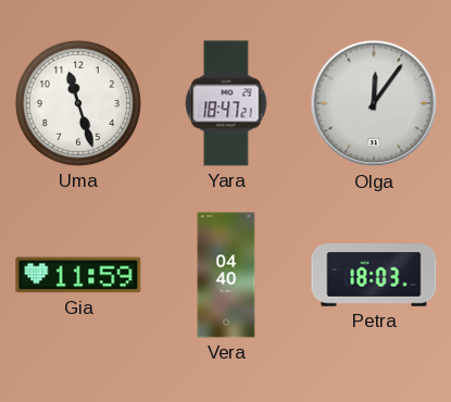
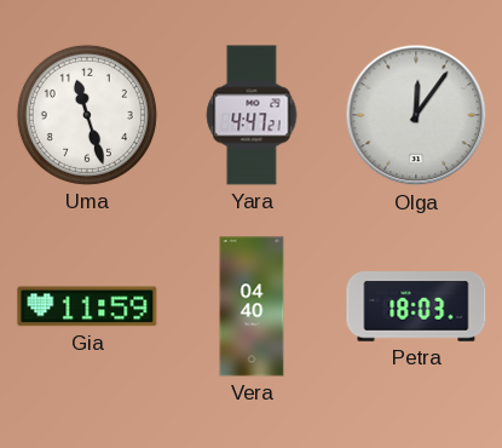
Yara: 18:47 -> 4:47
